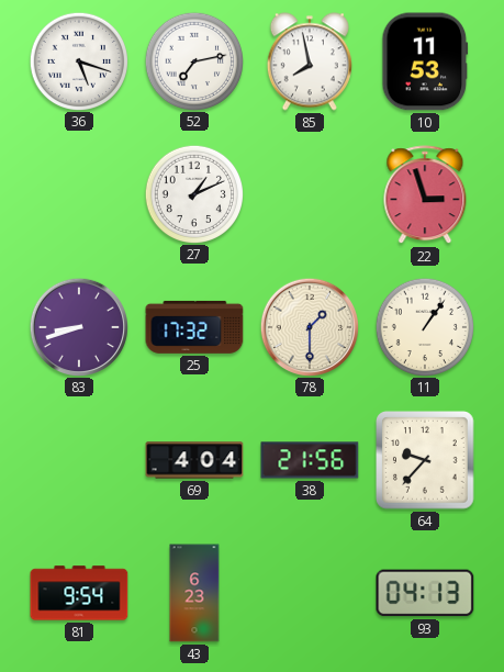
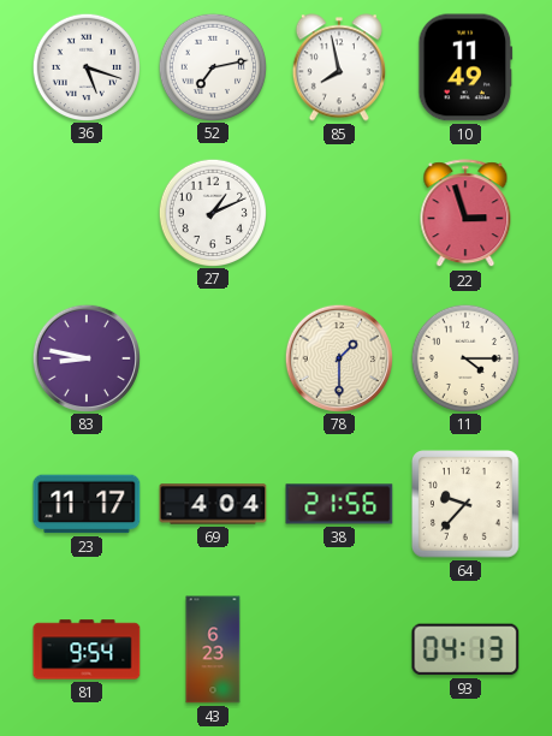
10: 11:53 -> 11:49
83: 8:42 -> 8:47
25: 17:32 -> none
11: 1:06 -> 4:15
23: none -> 11:17
